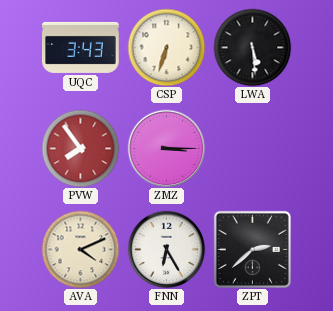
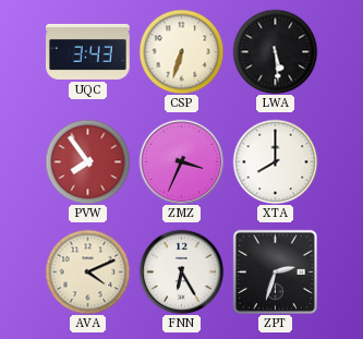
ZMZ: 3:15 -> 3:34
XTA: none -> 8:00
ZPT: 2:38 -> 2:33
